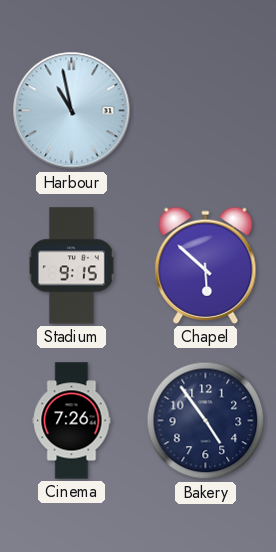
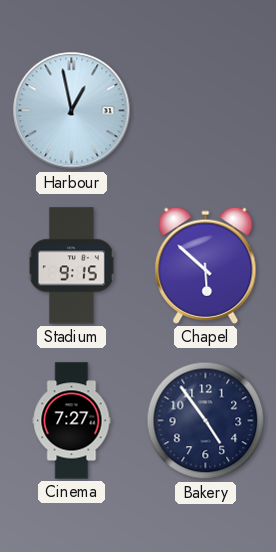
Harbour: 10:58 -> 12:58
Cinema: 7:26 -> 7:27
